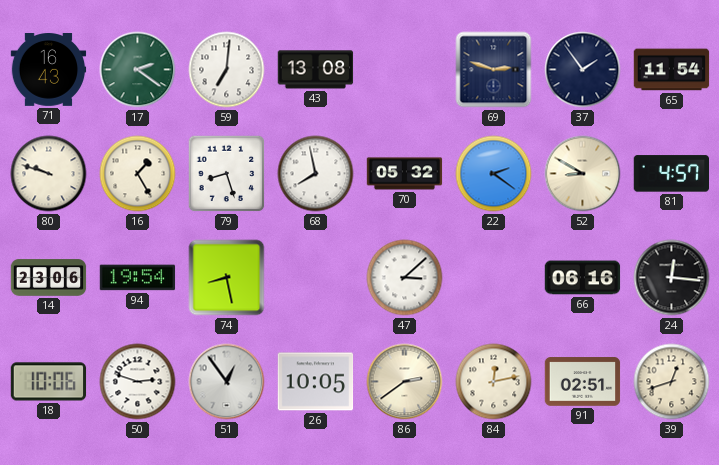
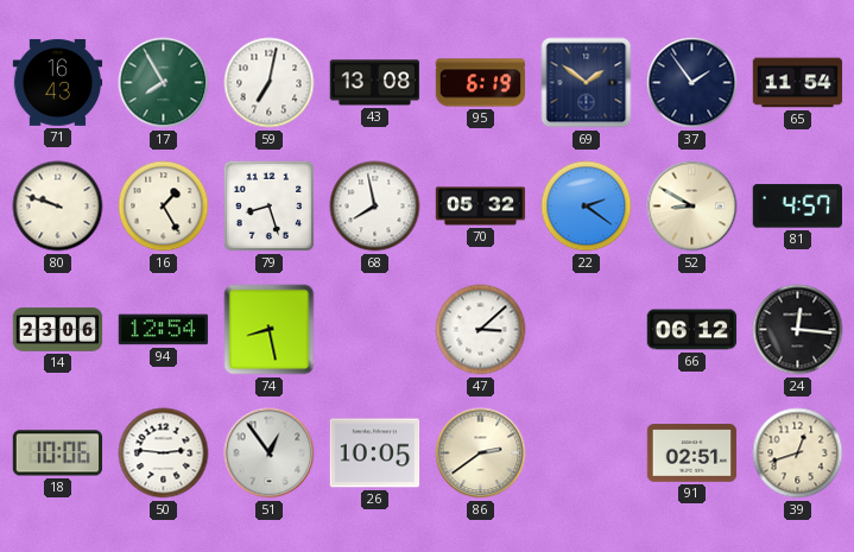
17: 2:21 -> 7:55
59: 7:01 -> 7:02
95: none -> 6:19
69: 2:48 -> 1:51
94: 19:54 -> 12:54
66: 06:16 -> 06:12
50: 2:48 -> 2:46
84: 12:13 -> none
